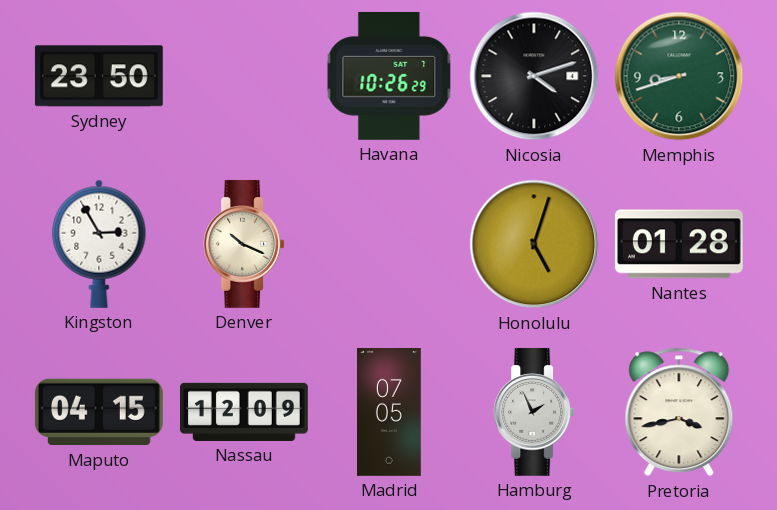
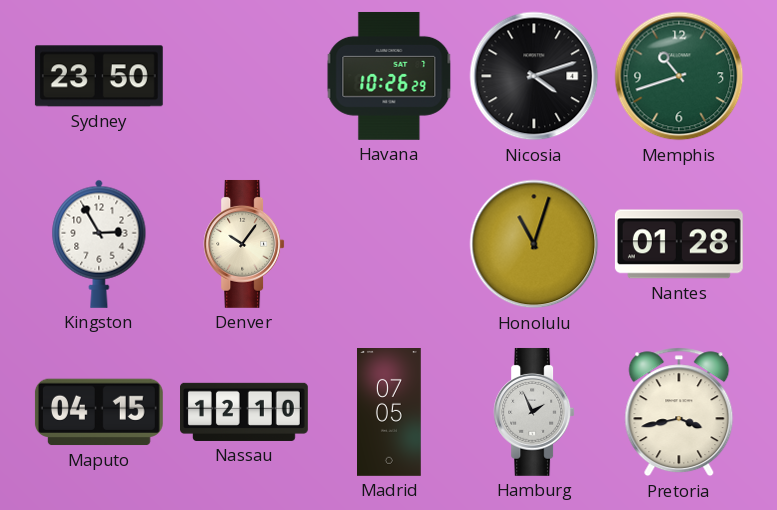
Memphis: 8:42 -> 10:42
Denver: 10:19 -> 10:06
Honolulu: 5:03 -> 11:03
Nassau: 12:09 -> 12:10
